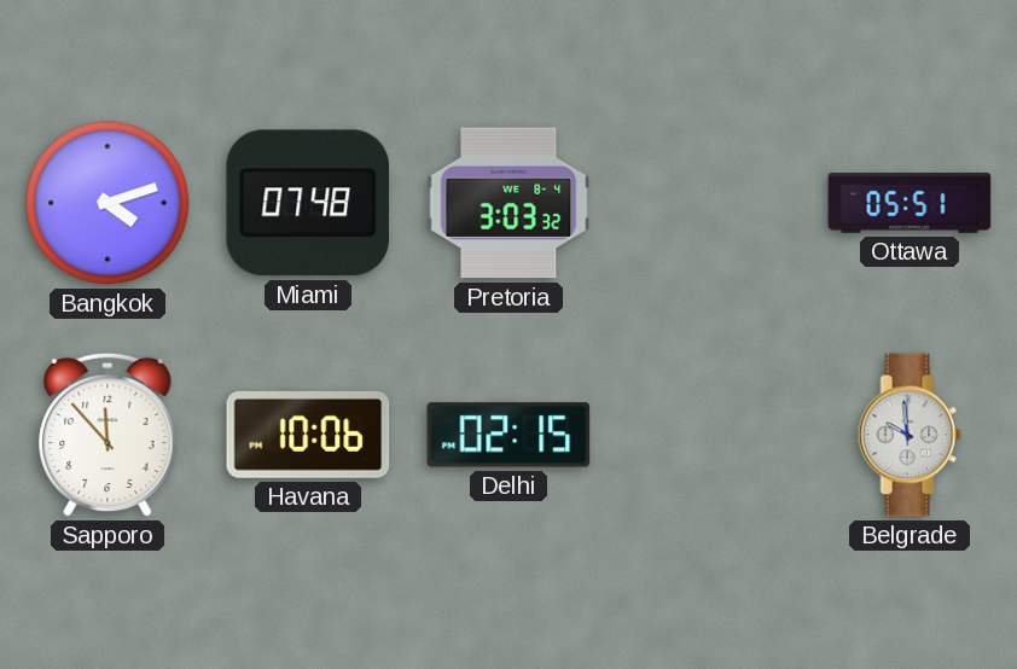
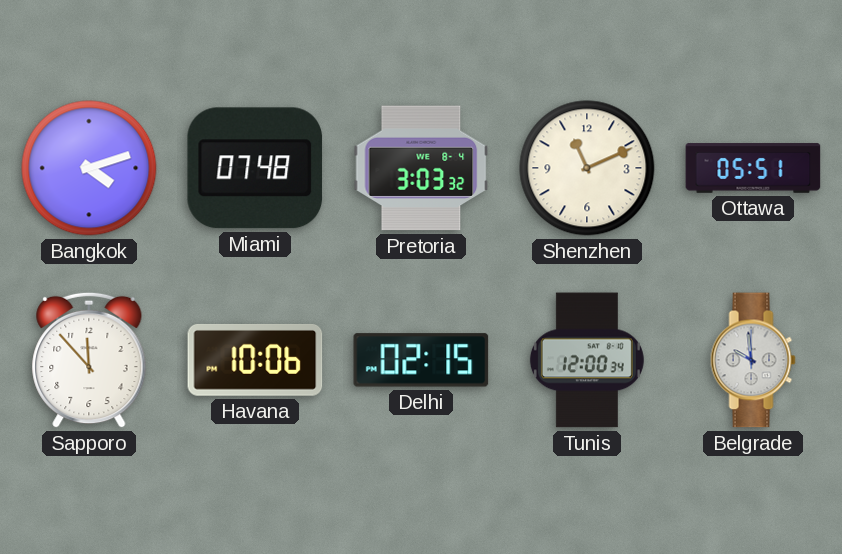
Shenzhen: none -> 11:11
Tunis: none -> 12:00
